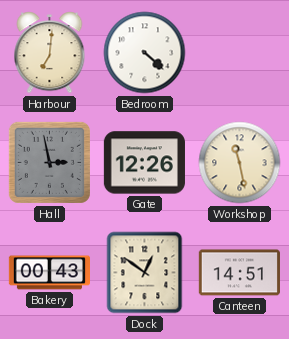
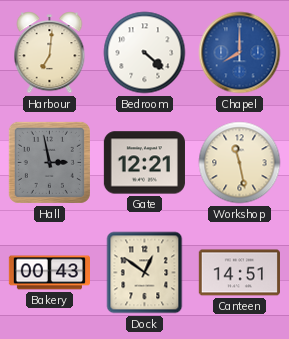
Chapel: none -> 8:00
Gate: 12:26 -> 12:21
